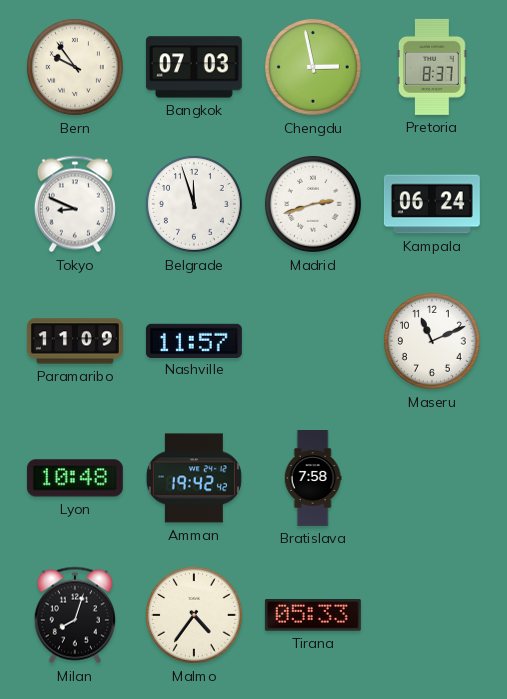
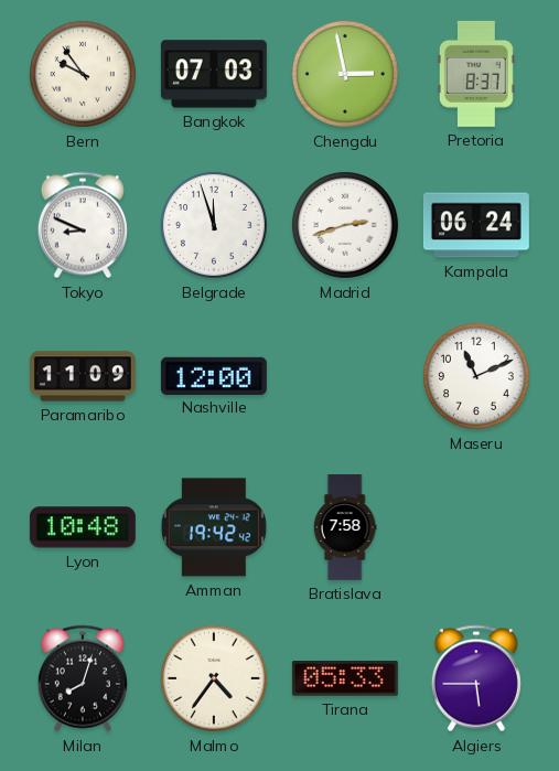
Nashville: 11:57 -> 12:00
Algiers: none -> 5:45
